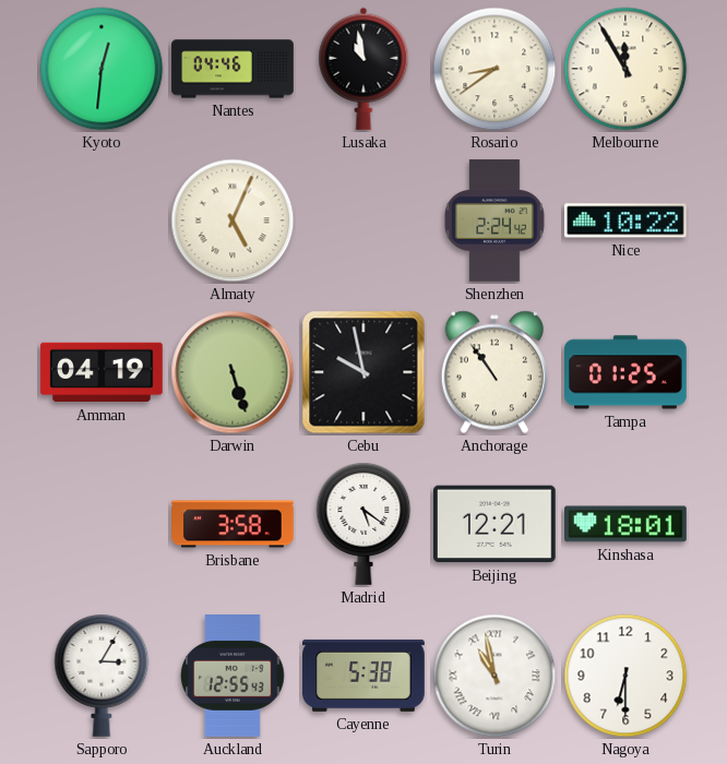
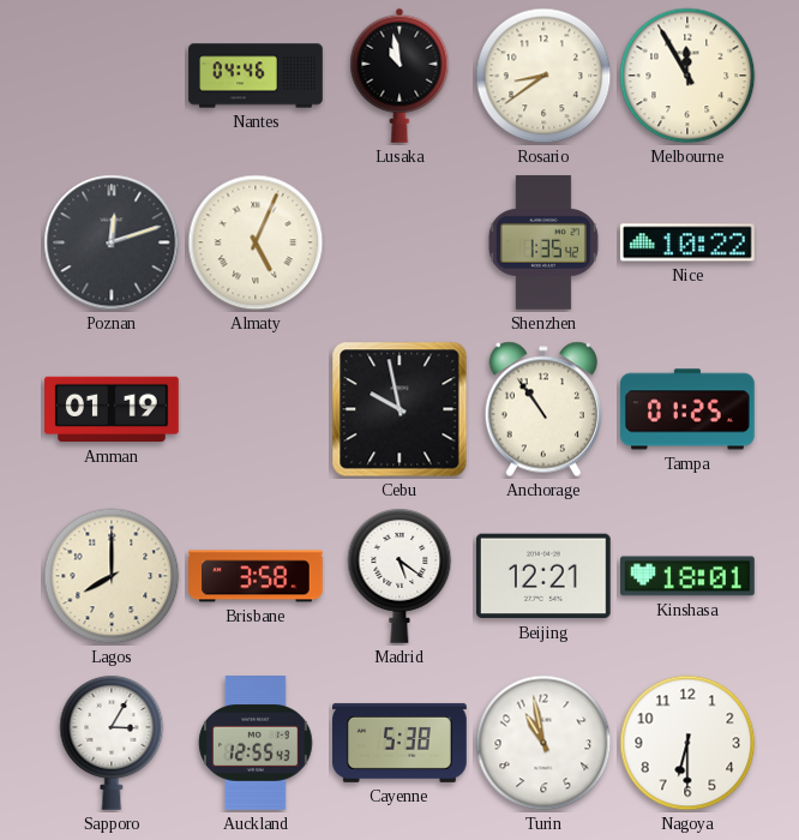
Kyoto: 12:31 -> none
Poznan: none -> 12:12
Shenzhen: 2:24 -> 1:35
Amman: 04:19 -> 01:19
Darwin: 5:27 -> none
Lagos: none -> 8:00
Turin numerals: Roman -> Arabic
